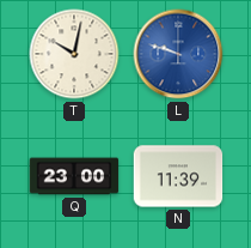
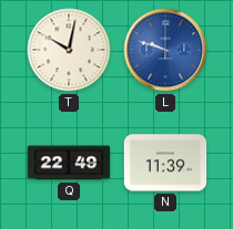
Q: 23:00 -> 22:49
